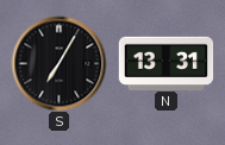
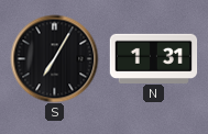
N: 13:31 -> 1:31
